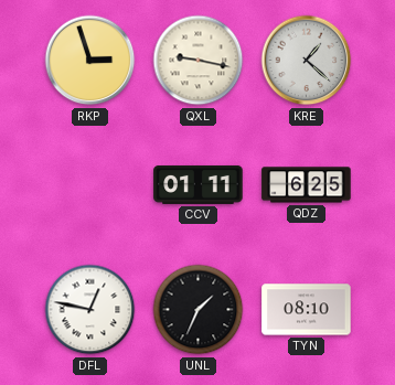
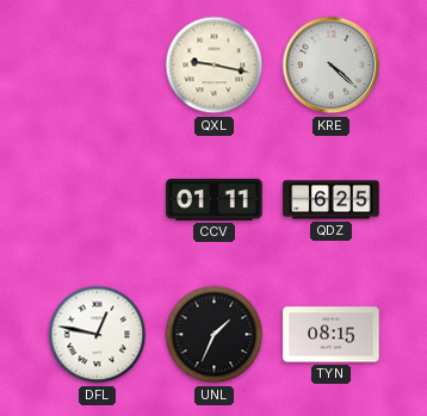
RKP: 2:57 -> none
KRE: 1:22 -> 4:22
TYN: 08:10 -> 08:15
